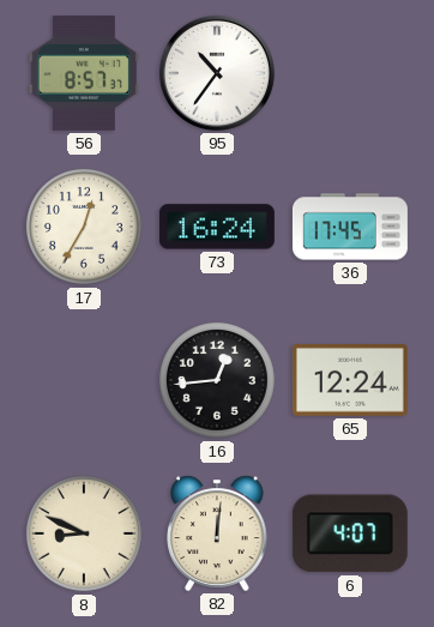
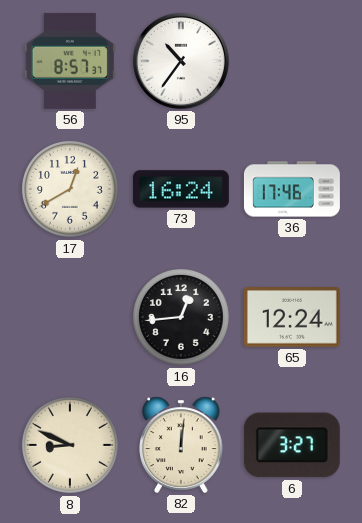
17: 12:35 -> 12:40
36: 17:45 -> 17:46
6: 4:07 -> 3:27
